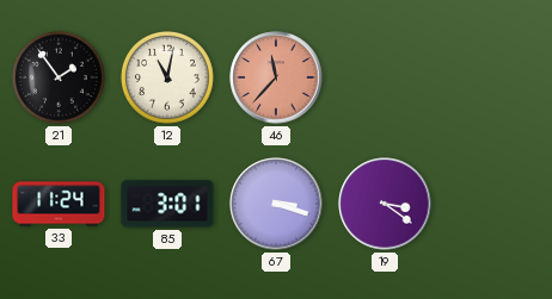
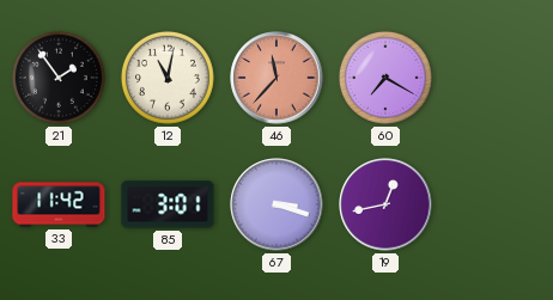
60: none -> 7:20
33: 11:24 -> 11:42
19: 3:21 -> 12:43
